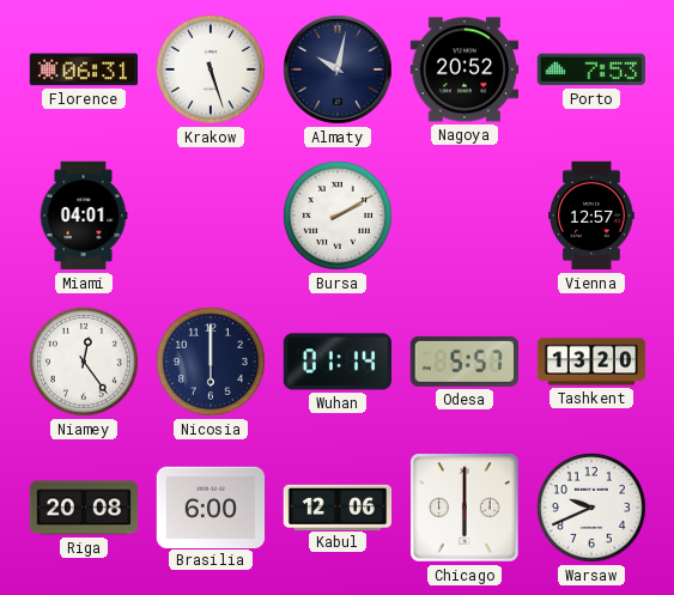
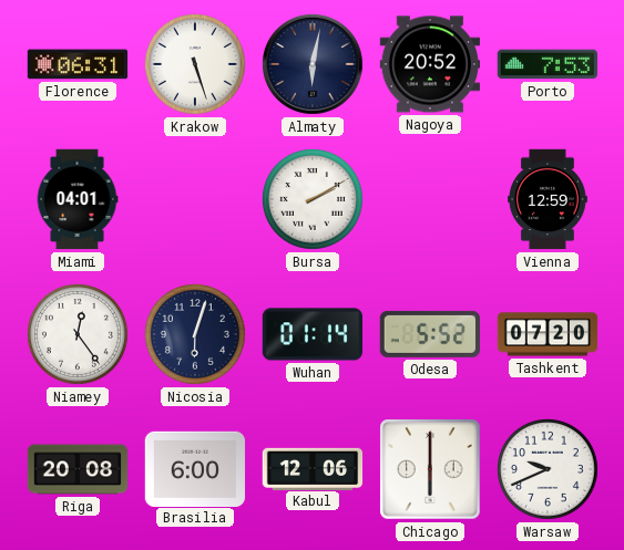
Almaty: 10:02 -> 6:02
Vienna: 12:57 -> 12:59
Nicosia: 6:00 -> 6:03
Odesa: 5:57 -> 5:52
Tashkent: 13:20 -> 07:20
